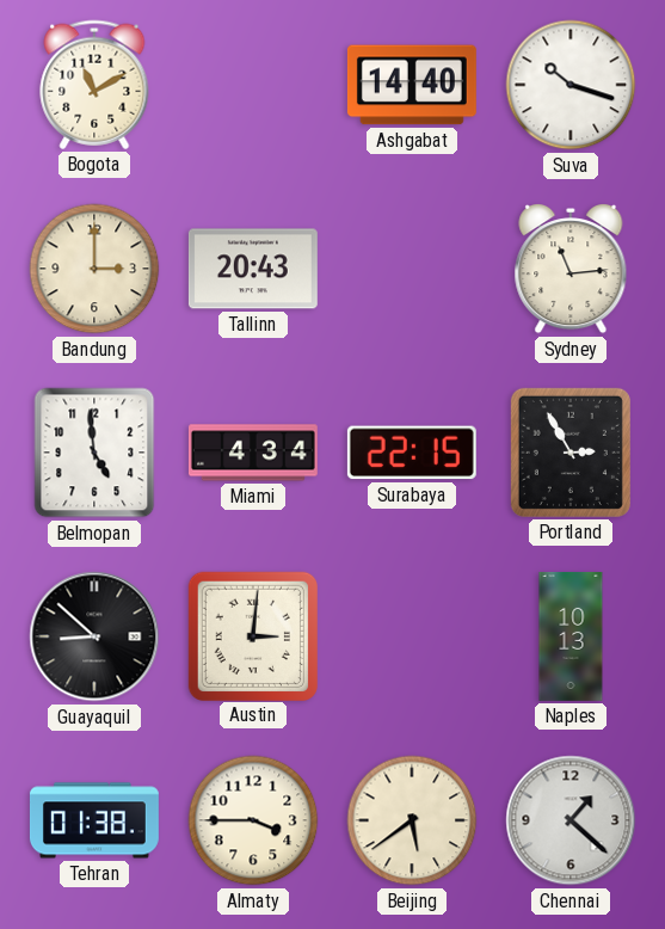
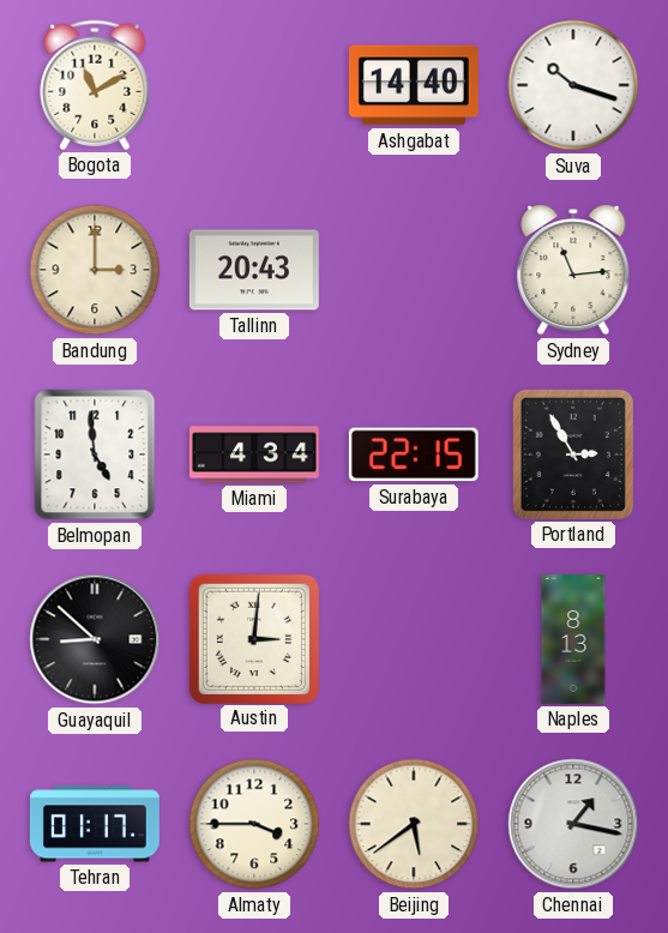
Naples: 10:13 -> 8:13
Tehran: 01:38 -> 01:17
Chennai: 1:22 -> 1:17
